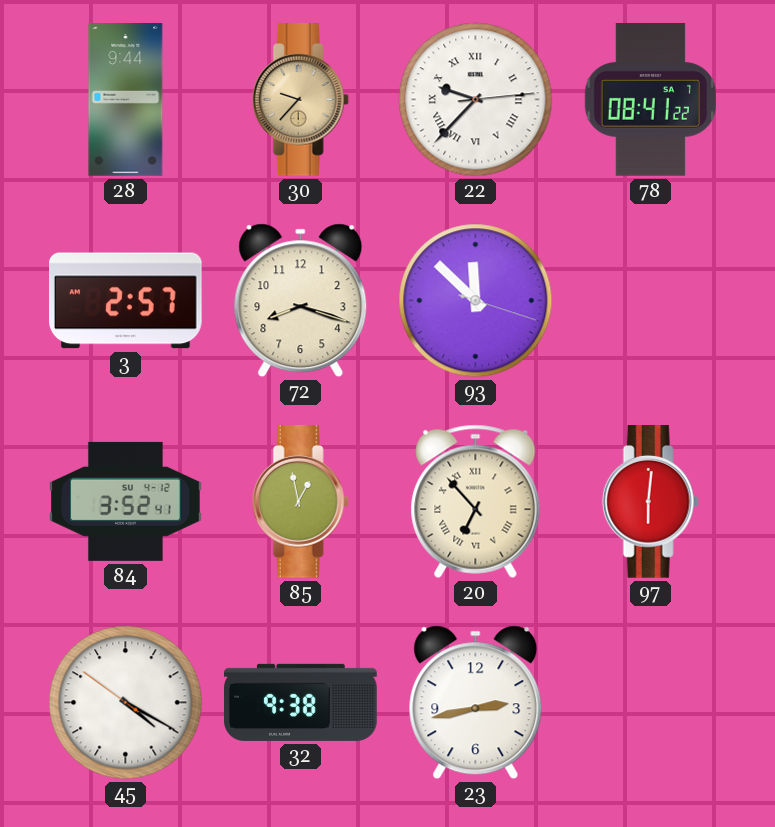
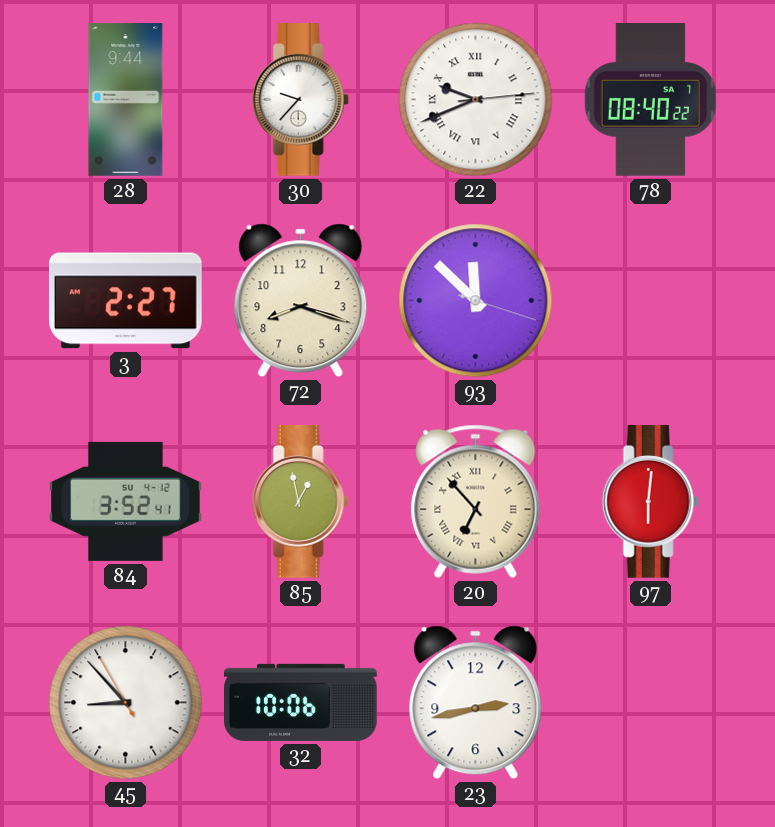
30 dial: champagne -> white
22: 9:37 -> 9:41
78: 08:41 -> 08:40
3: 2:57 -> 2:27
45: 4:19 -> 8:52
32: 9:38 -> 10:06
